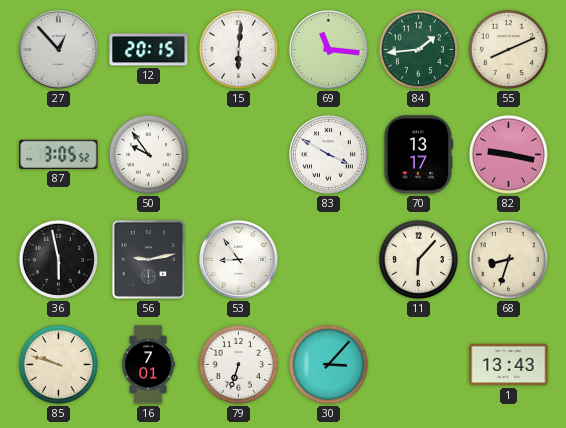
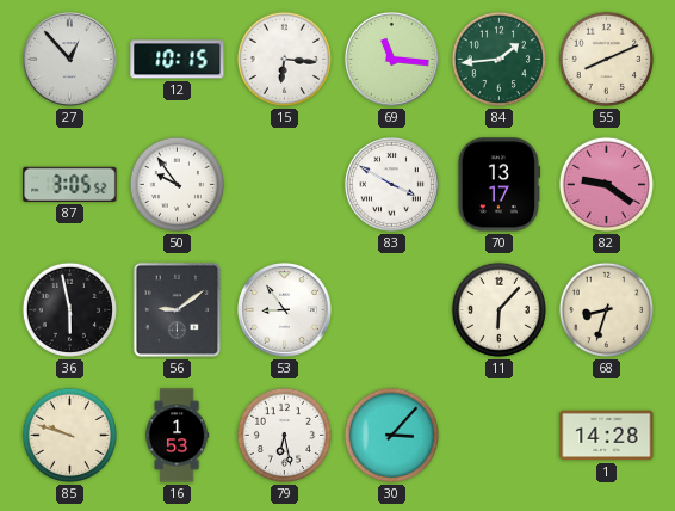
12: 20:15 -> 10:15
15: 6:01 -> 6:16
82: 9:17 -> 9:21
56: 9:13 -> 9:09
16: 7:01 -> 1:53
79: 6:33 -> 6:28
1: 13:43 -> 14:28
